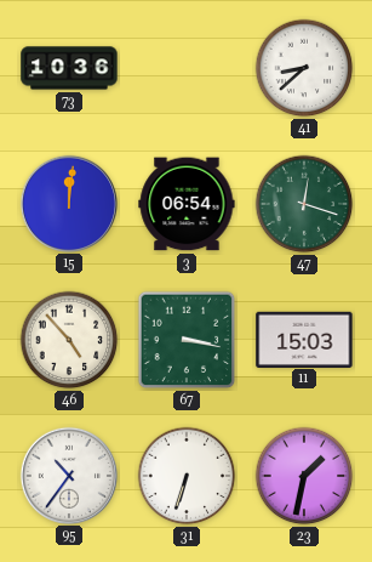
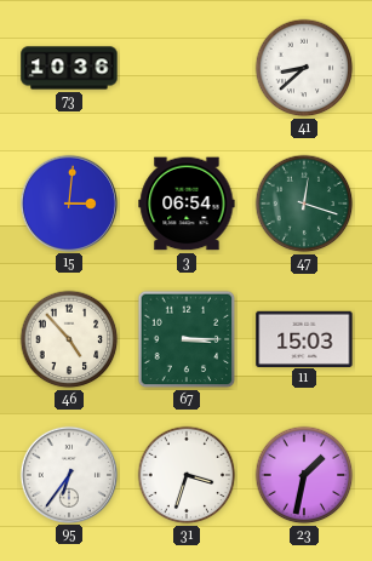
15: 12:01 -> 3:01
67: 3:17 -> 3:15
95: 10:36 -> 6:36
31: 6:33 -> 3:33
